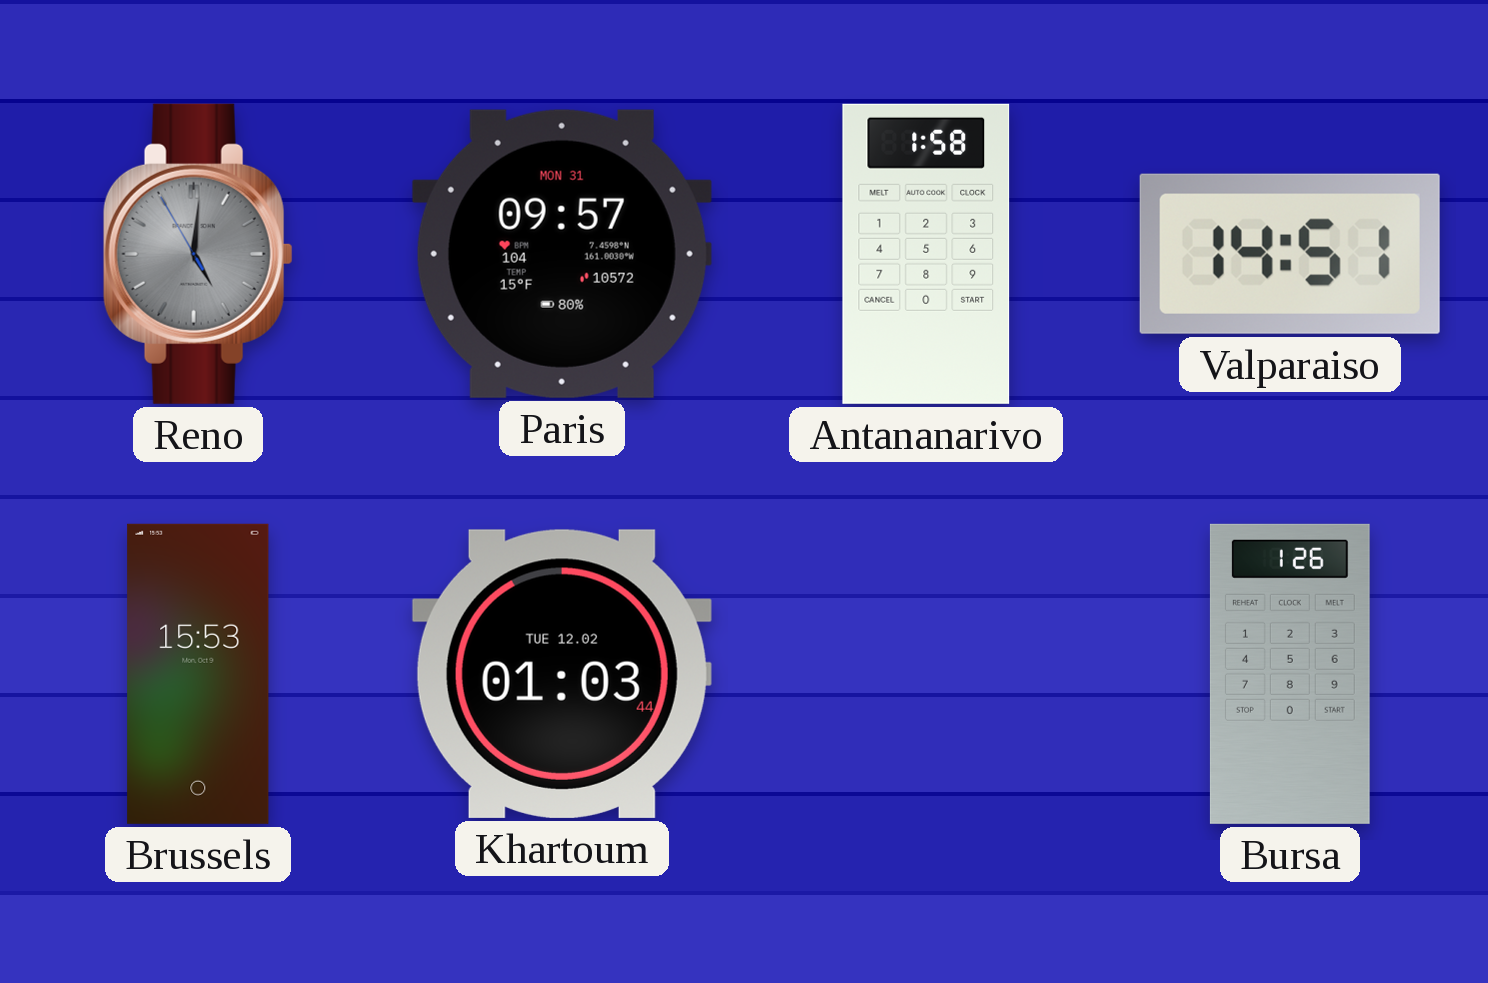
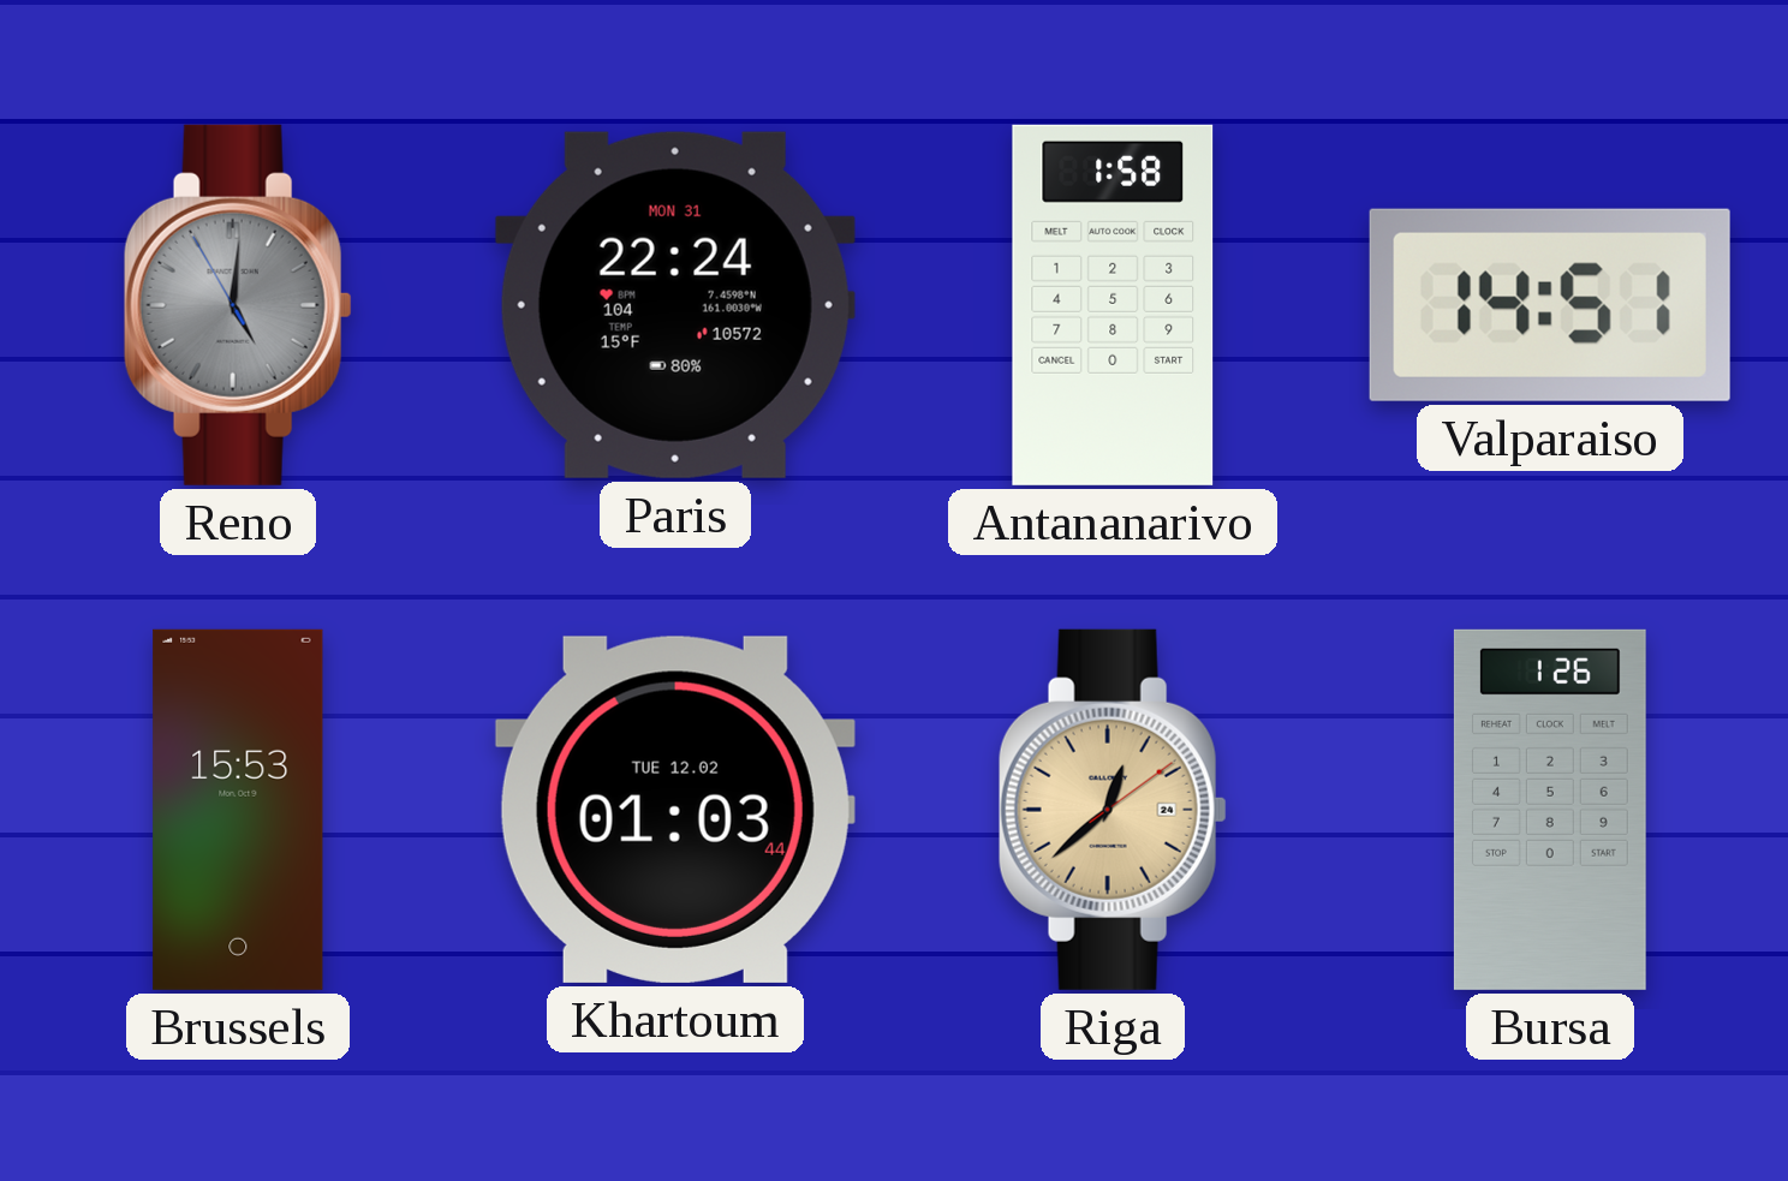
Paris: 09:57 -> 22:24
Riga: none -> 12:38
